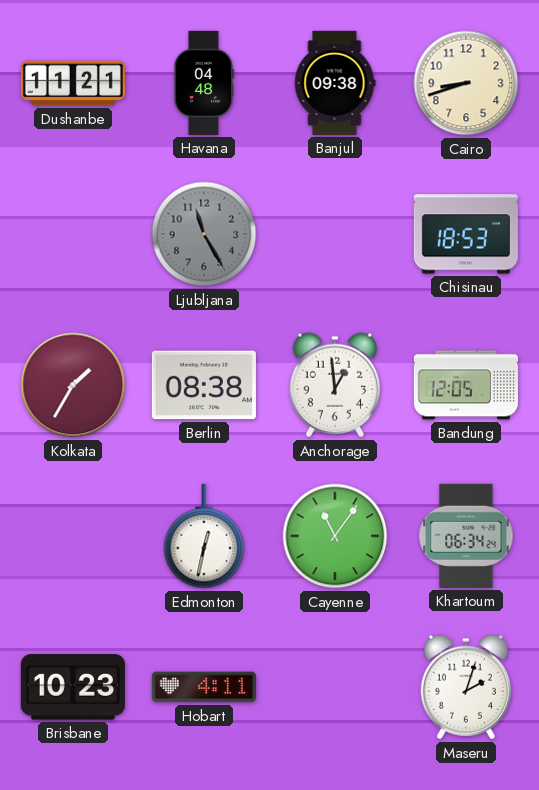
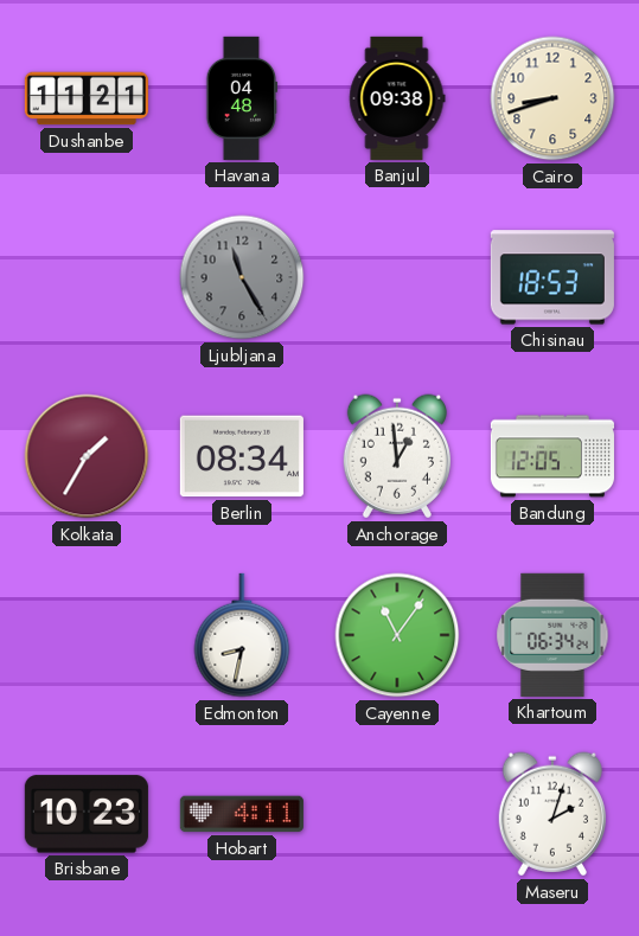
Berlin: 08:38 -> 08:34
Edmonton: 12:32 -> 8:32
